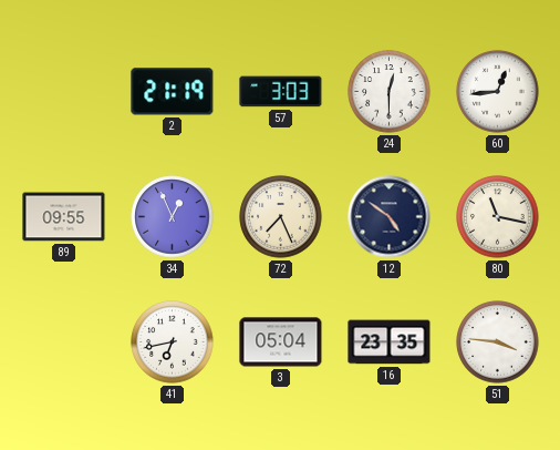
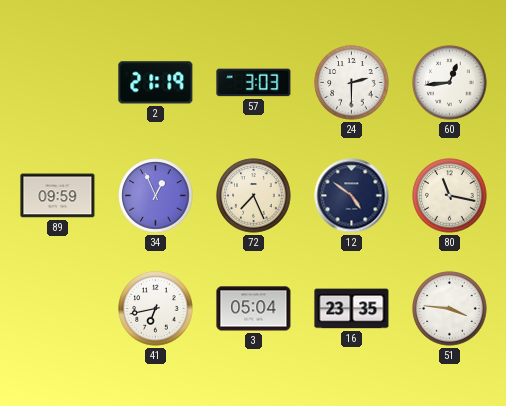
24: 12:30 -> 2:30
89: 09:55 -> 09:59
